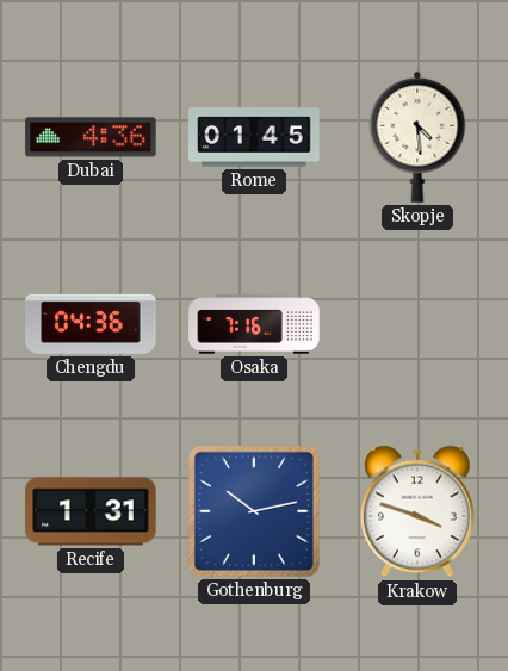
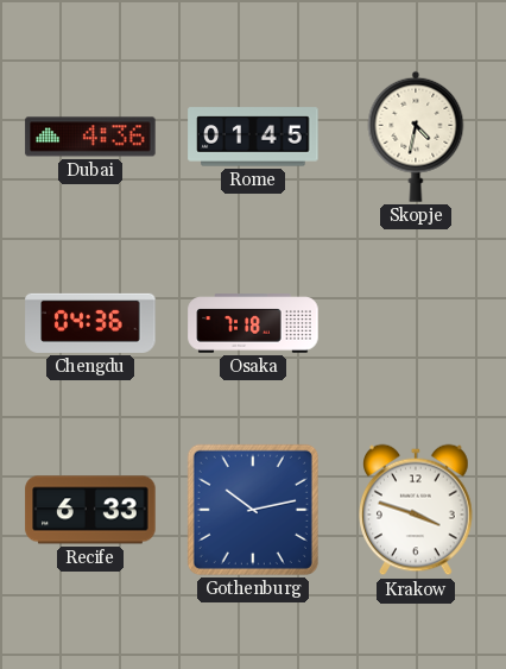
Skopje: 4:29 -> 4:32
Osaka: 7:16 -> 7:18
Recife: 1:31 -> 6:33
